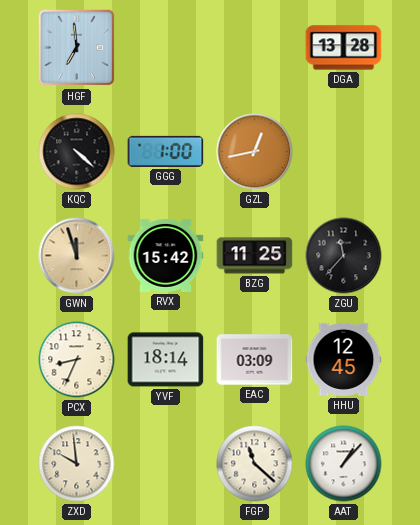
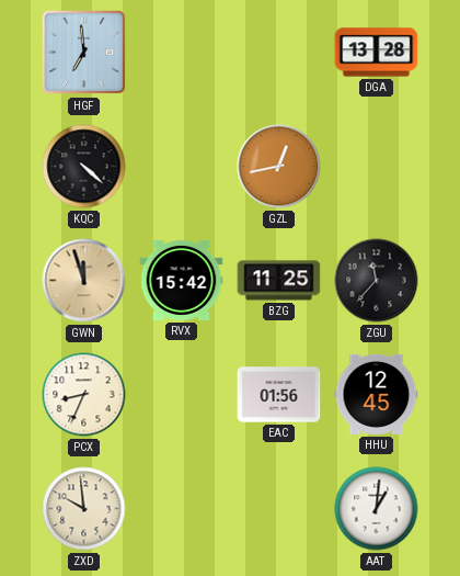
GGG: 1:00 -> none
YVF: 18:14 -> none
EAC: 03:09 -> 01:56
FGP: 11:22 -> none
AAT: 1:07 -> 1:01
